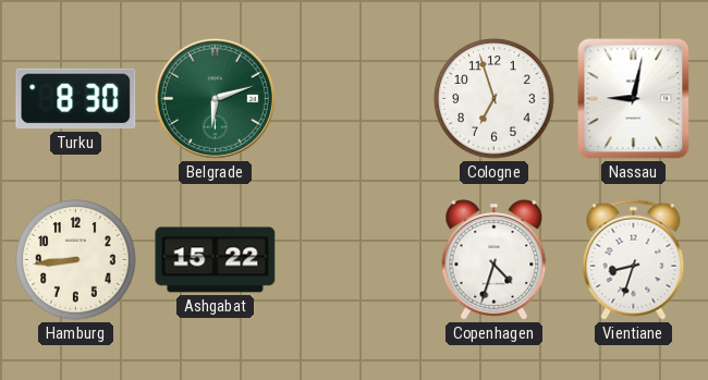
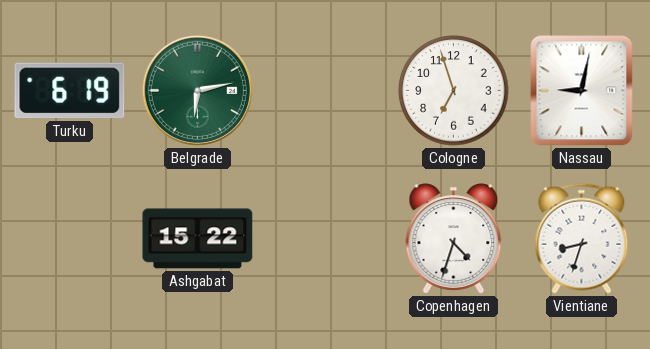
Turku: 8:30 -> 6:19
Belgrade: 6:12 -> 6:13
Hamburg: 8:44 -> none
